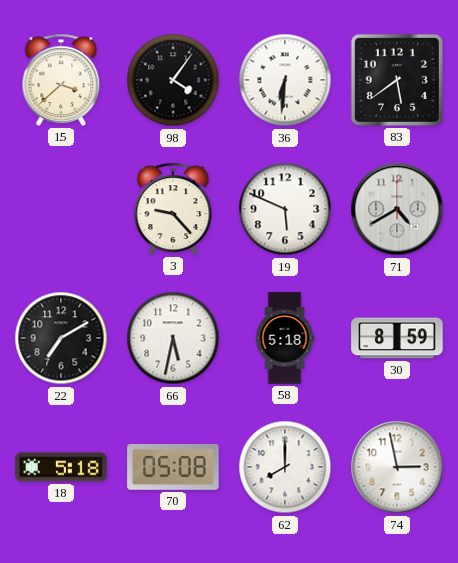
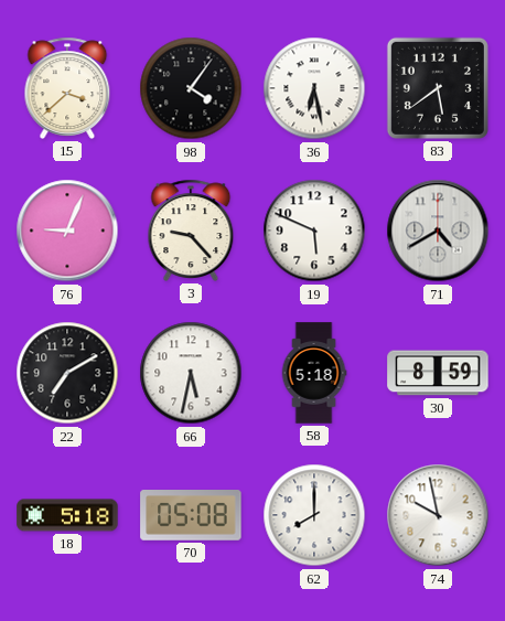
36: 6:31 -> 6:28
76: none -> 9:04
74: 2:58 -> 9:58
